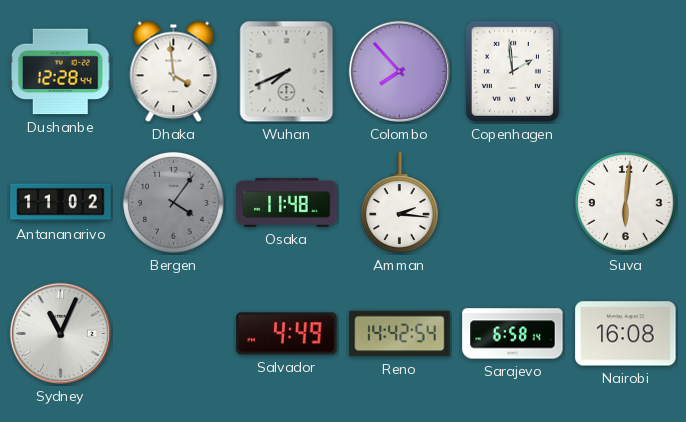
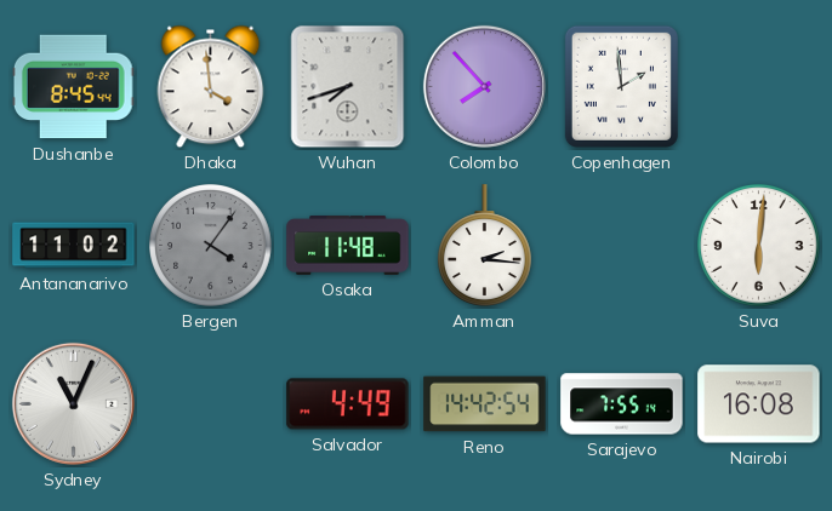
Dushanbe: 12:28 -> 8:45
Wuhan: 7:41 -> 7:42
Sarajevo: 6:58 -> 7:55
